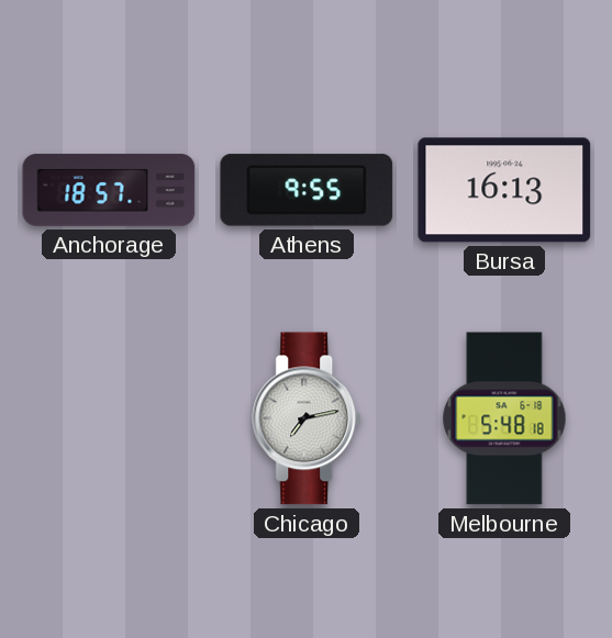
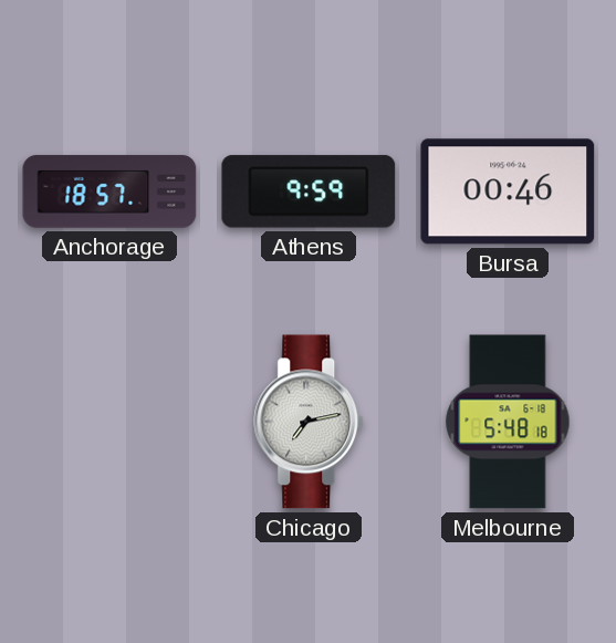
Athens: 9:55 -> 9:59
Bursa: 16:13 -> 00:46
